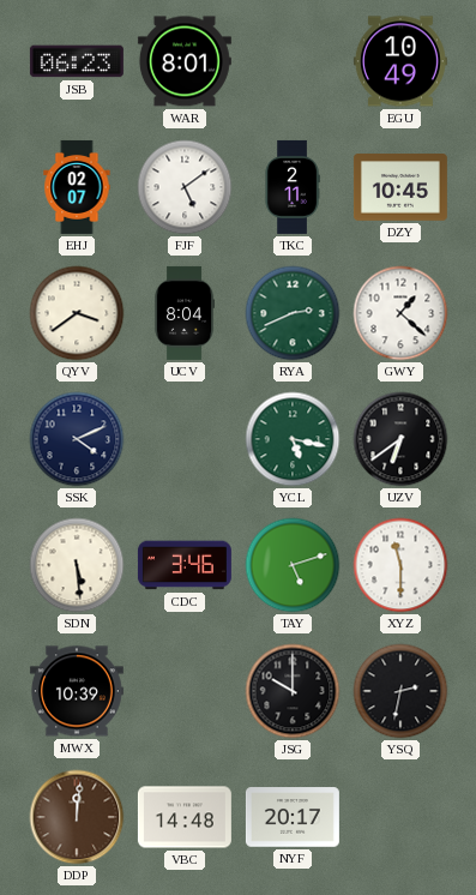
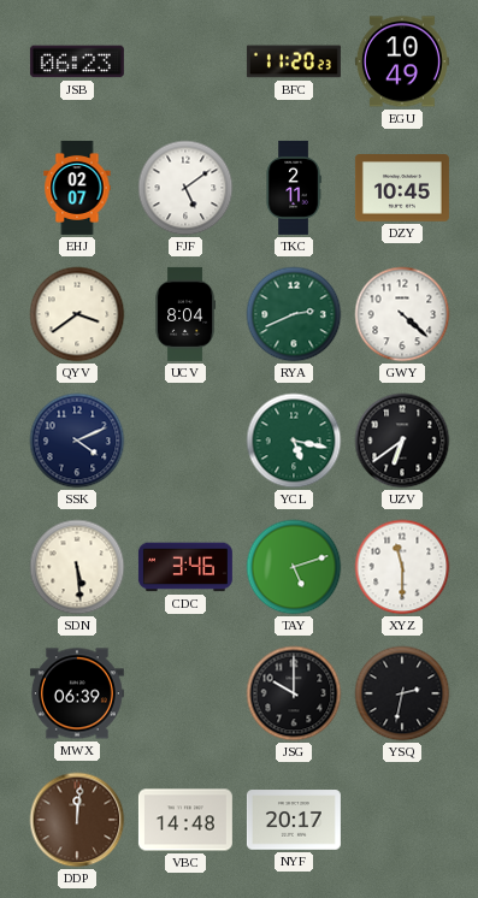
WAR: 8:01 -> none
BFC: none -> 11:20
GWY: 1:22 -> 4:22
MWX: 10:39 -> 06:39
